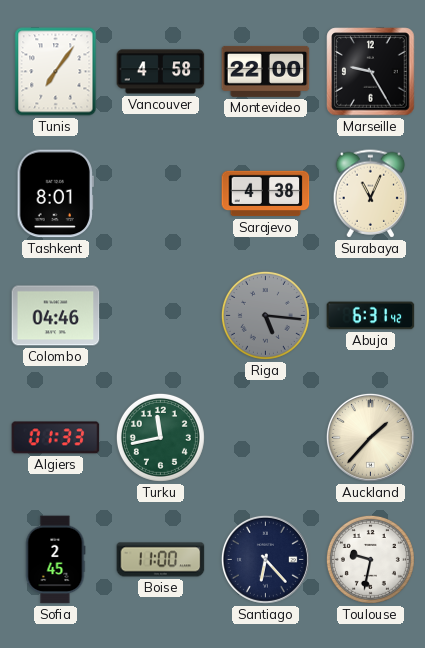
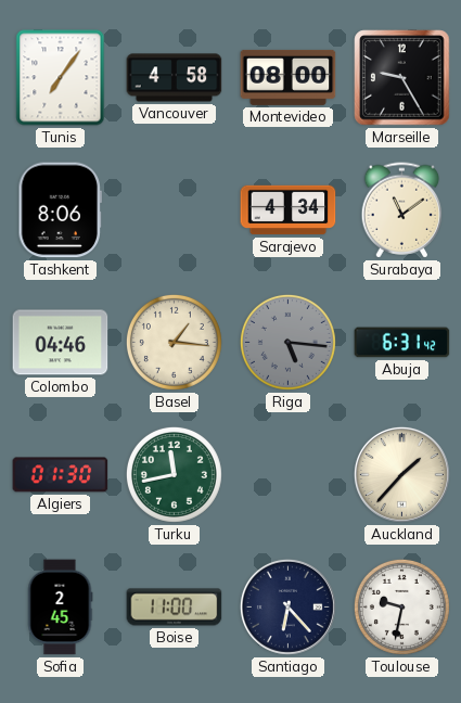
Montevideo: 22:00 -> 08:00
Tashkent: 8:01 -> 8:06
Sarajevo: 4:38 -> 4:34
Surabaya: 11:04 -> 11:09
Basel: none -> 1:16
Algiers: 01:33 -> 01:30
